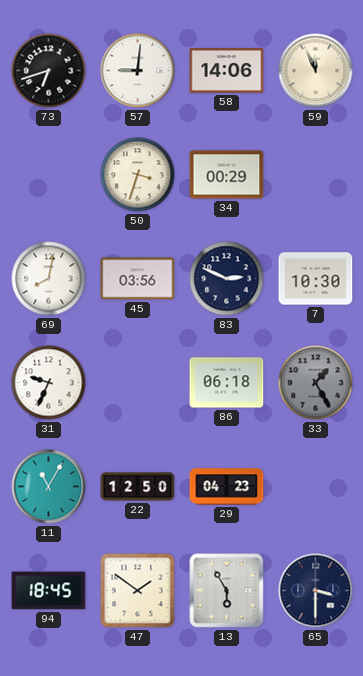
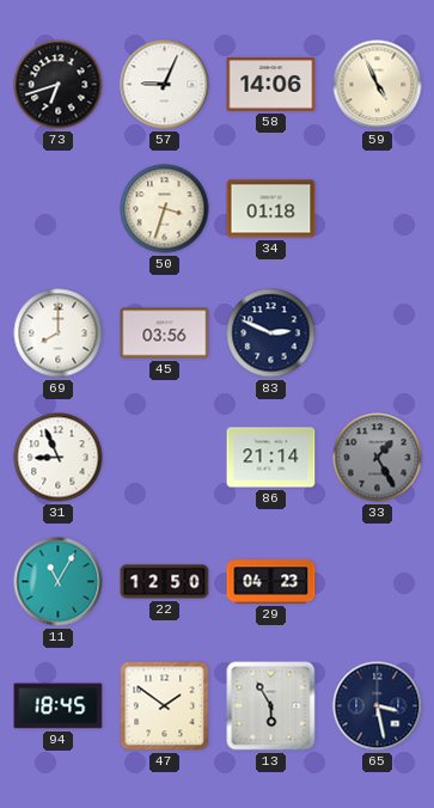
57: 9:01 -> 9:04
59: 11:56 -> 4:56
34: 00:29 -> 01:18
69: 8:02 -> 8:00
7: 10:30 -> none
31: 9:34 -> 8:56
86: 06:18 -> 21:14
65: 3:30 -> 3:28
